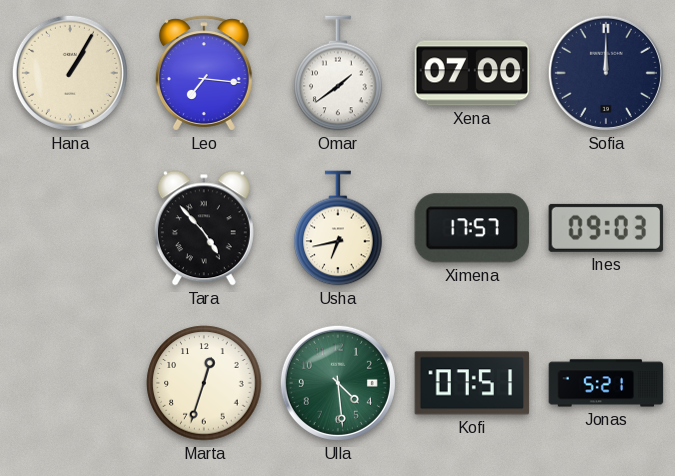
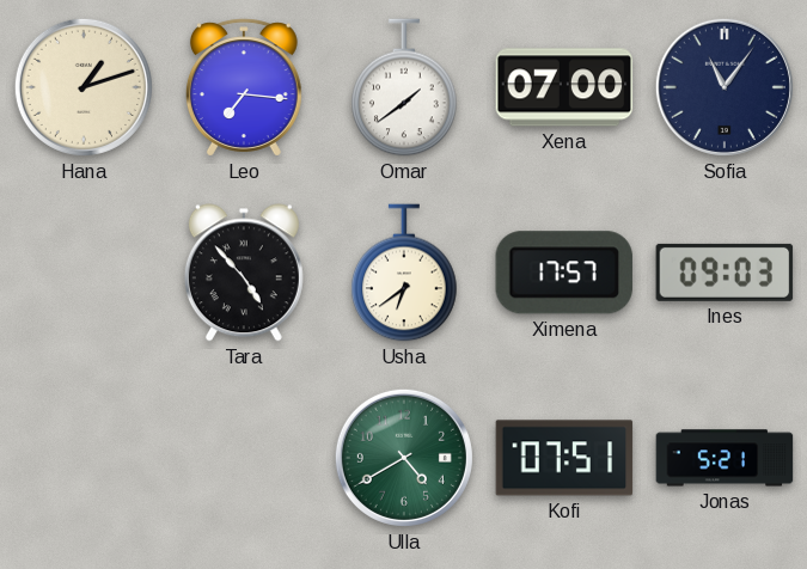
Hana: 1:05 -> 1:12
Sofia: 12:00 -> 11:06
Usha: 6:43 -> 6:39
Marta: 12:33 -> none
Ulla: 4:29 -> 4:40
